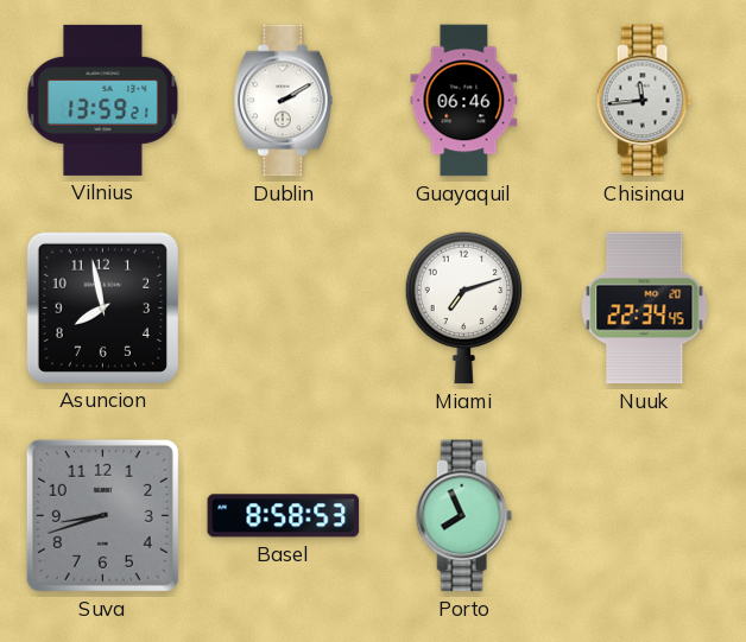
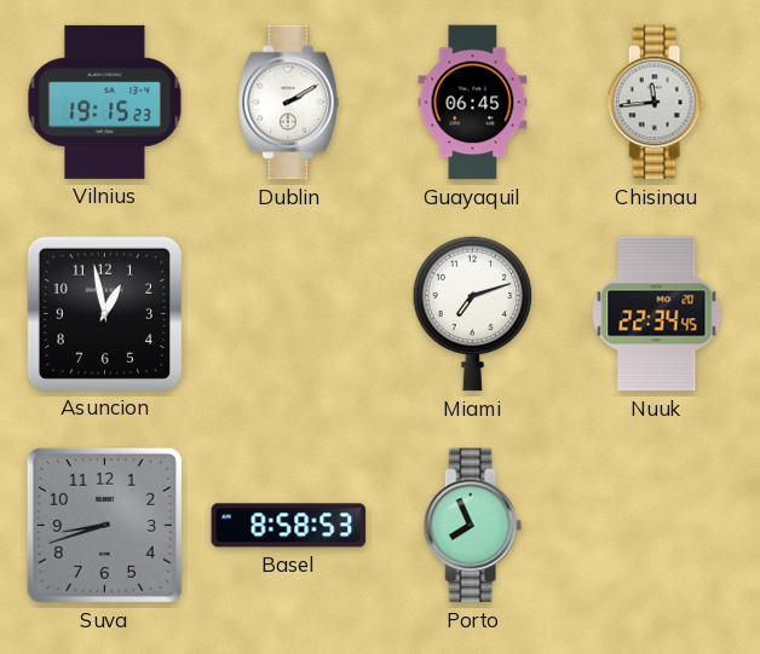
Vilnius: 13:59 -> 19:15
Guayaquil: 06:46 -> 06:45
Asuncion: 7:58 -> 12:58
